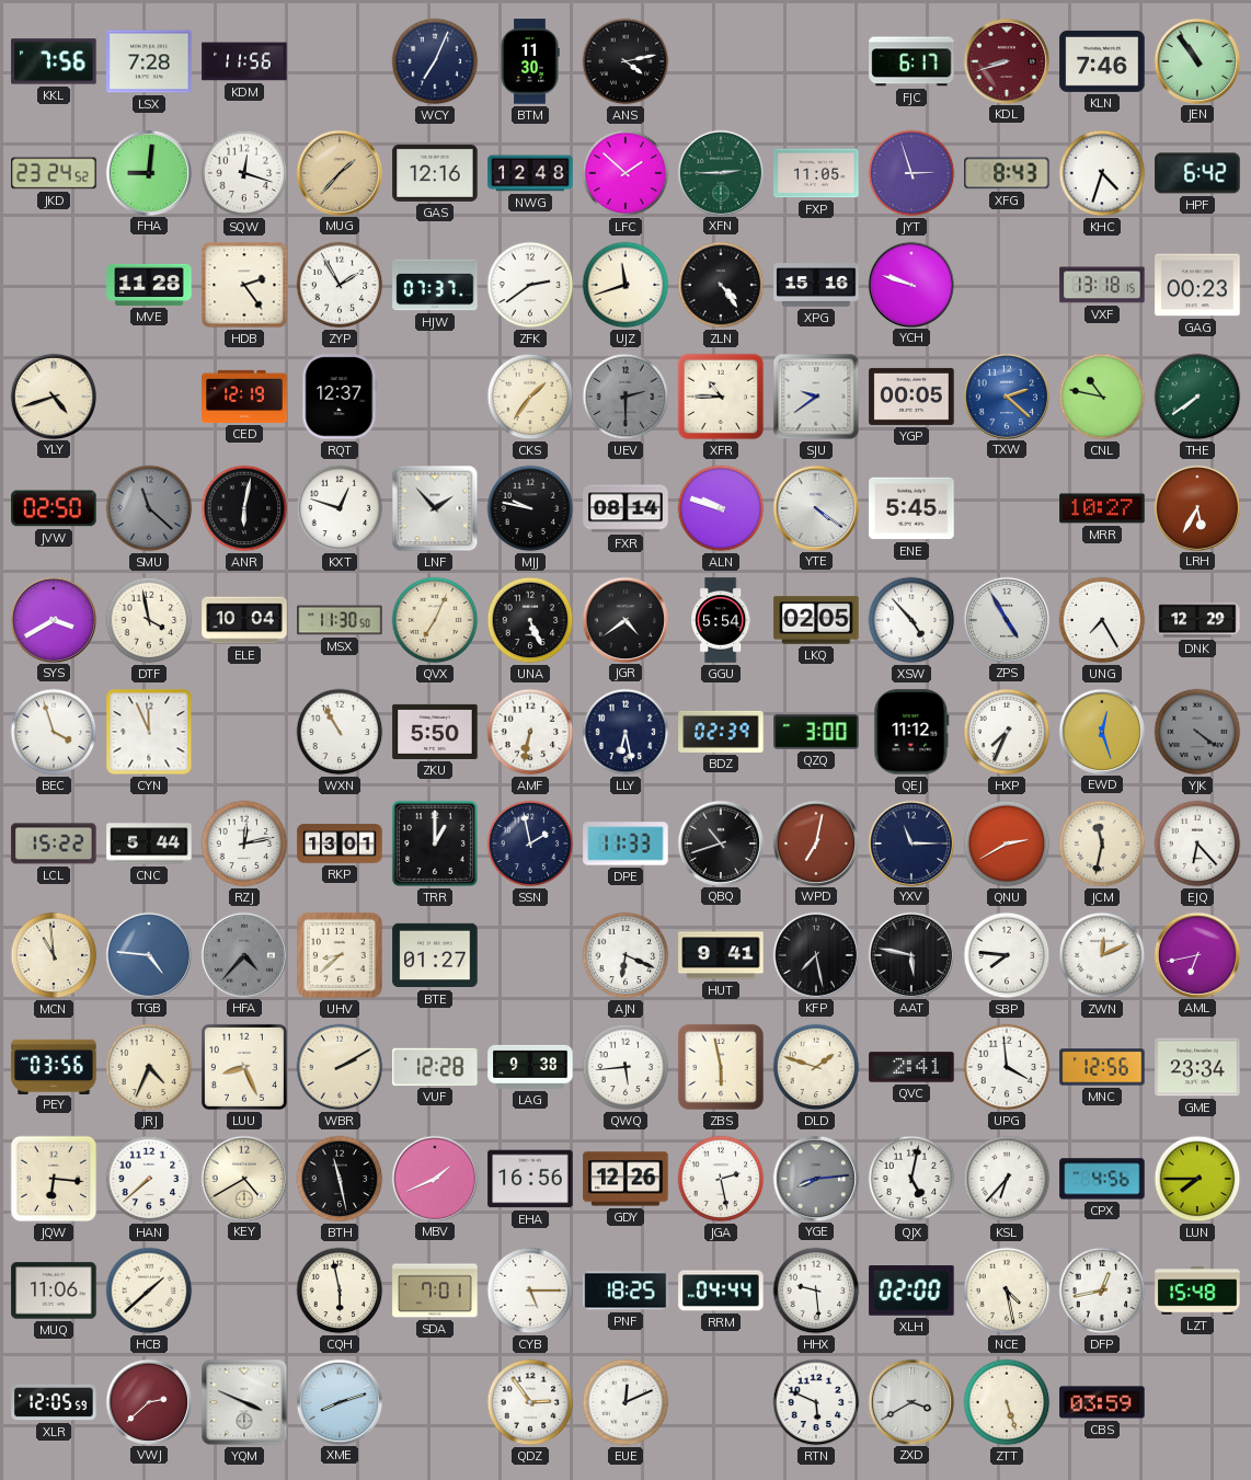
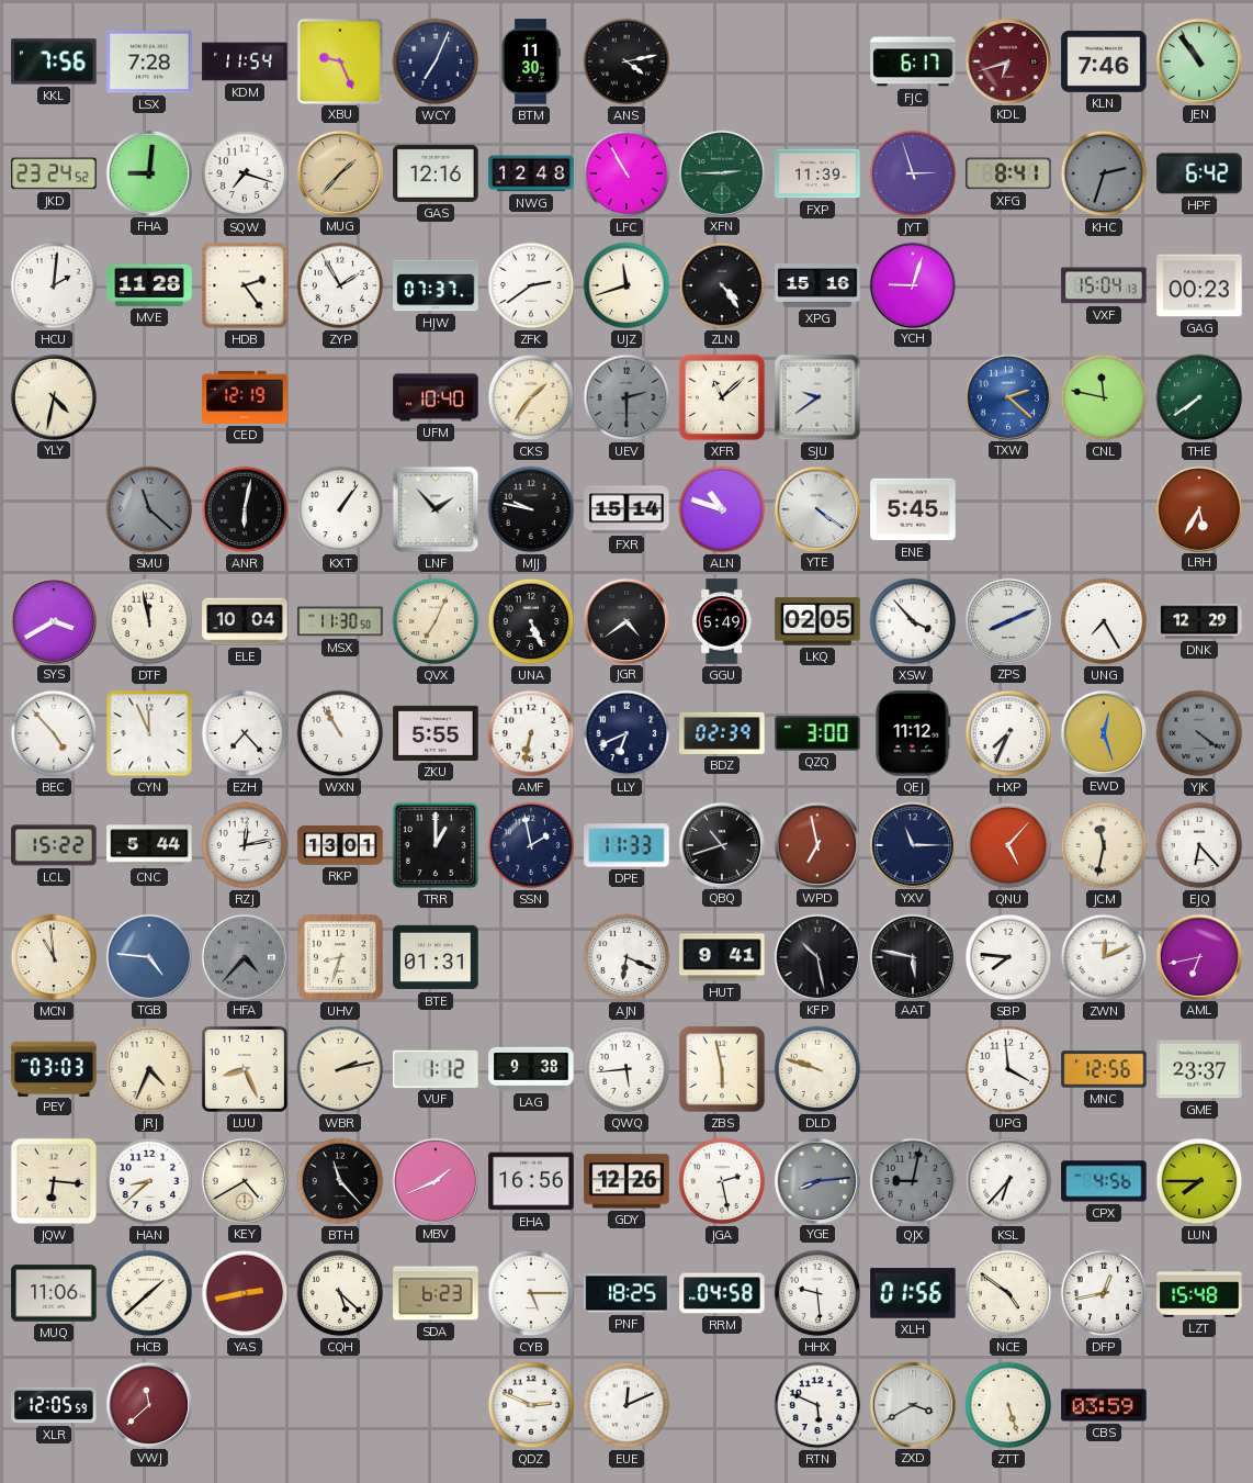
KDM: 11:56 -> 11:54
XBU: none -> 9:26
KDL: 8:42 -> 6:42
SQW: 12:18 -> 7:18
LFC: 1:52 -> 10:55
FXP: 11:05 -> 11:39
XFG: 8:43 -> 8:41
KHC: 4:33 -> 2:33
KHC dial: white -> grey
HCU: none -> 2:01
YCH: 9:48 -> 9:03
VXF: 13:18 -> 15:04
YLY: 4:42 -> 4:32
RQT: 12:37 -> none
UFM: none -> 10:40
XFR: 10:45 -> 11:08
YGP: 00:05 -> none
CNL: 10:47 -> 11:47
JVW: 02:50 -> none
KXT: 12:48 -> 1:06
FXR: 08:14 -> 15:14
ALN: 9:48 -> 10:48
MRR: 10:27 -> none
DTF: 3:58 -> 11:58
GGU: 5:54 -> 5:49
XSW: 4:53 -> 3:53
ZPS: 4:55 -> 8:11
BEC: 3:57 -> 4:53
EZH: none -> 7:23
ZKU: 5:50 -> 5:55
LLY: 6:28 -> 6:41
WPD: 7:02 -> 6:58
QNU: 2:40 -> 5:07
UHV: 8:38 -> 8:33
BTE: 01:27 -> 01:31
KFP: 7:28 -> 10:28
PEY: 03:56 -> 03:03
WBR: 2:10 -> 2:13
VUF: 12:28 -> 1:12
DLD: 1:48 -> 9:48
QVC: 2:41 -> none
GME: 23:34 -> 23:37
HAN: 7:38 -> 8:38
BTH: 11:28 -> 11:23
QJX: 5:02 -> 9:02
QJX dial: white -> grey
YAS: none -> 2:43
CQH: 5:58 -> 5:22
SDA: 7:01 -> 6:23
RRM: 04:44 -> 04:58
XLH: 02:00 -> 01:56
NCE: 4:28 -> 4:51
VWJ: 2:38 -> 11:38
YQM: 3:49 -> none
XME: 8:12 -> none
QDZ: 2:54 -> 2:49
